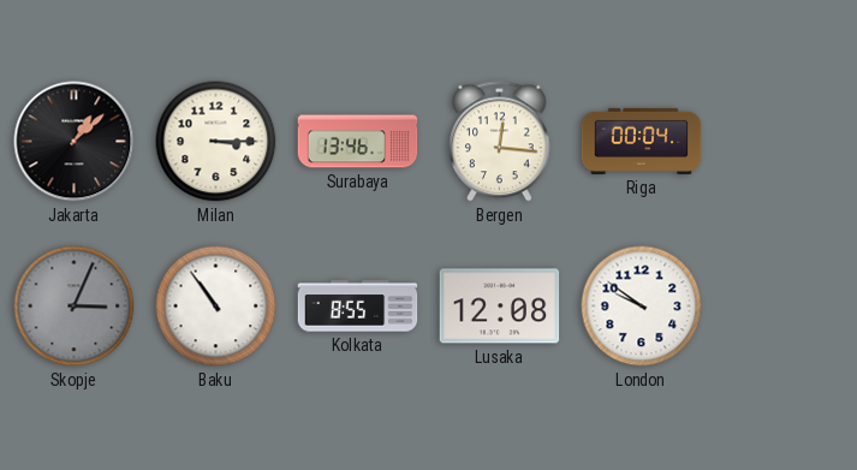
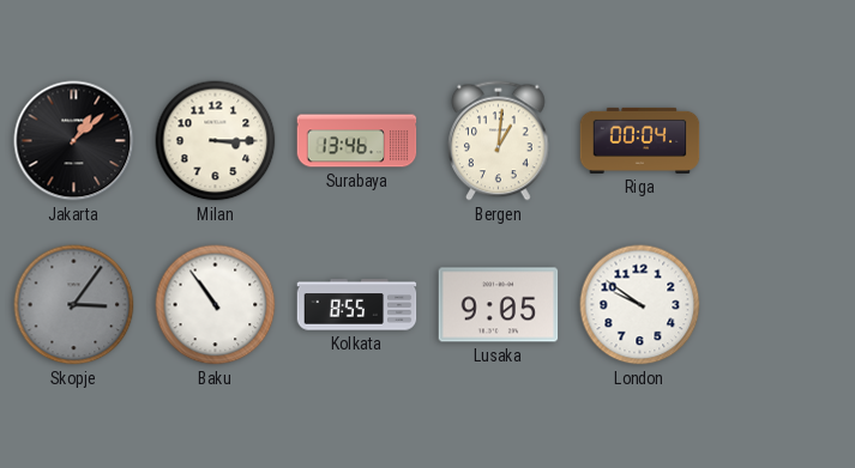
Bergen: 12:16 -> 1:01
Skopje: 3:04 -> 3:06
Lusaka: 12:08 -> 9:05
